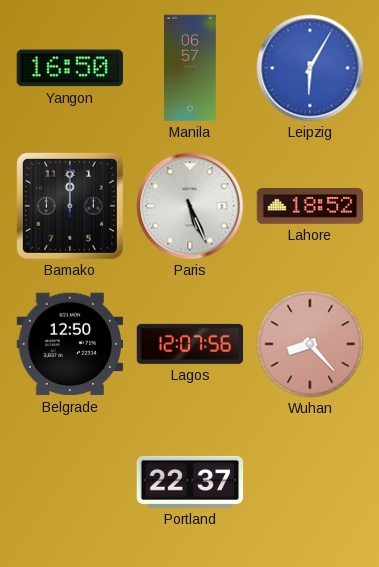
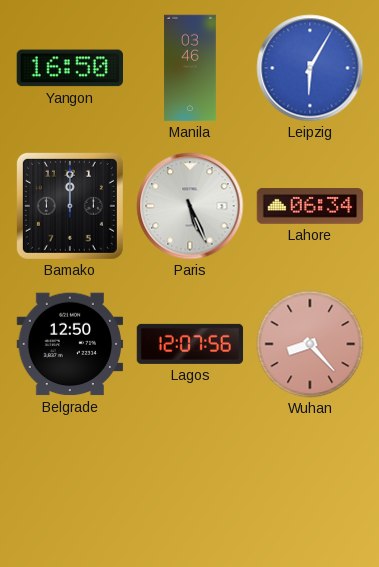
Manila: 06:57 -> 03:46
Lahore: 18:52 -> 06:34
Portland: 22:37 -> none
